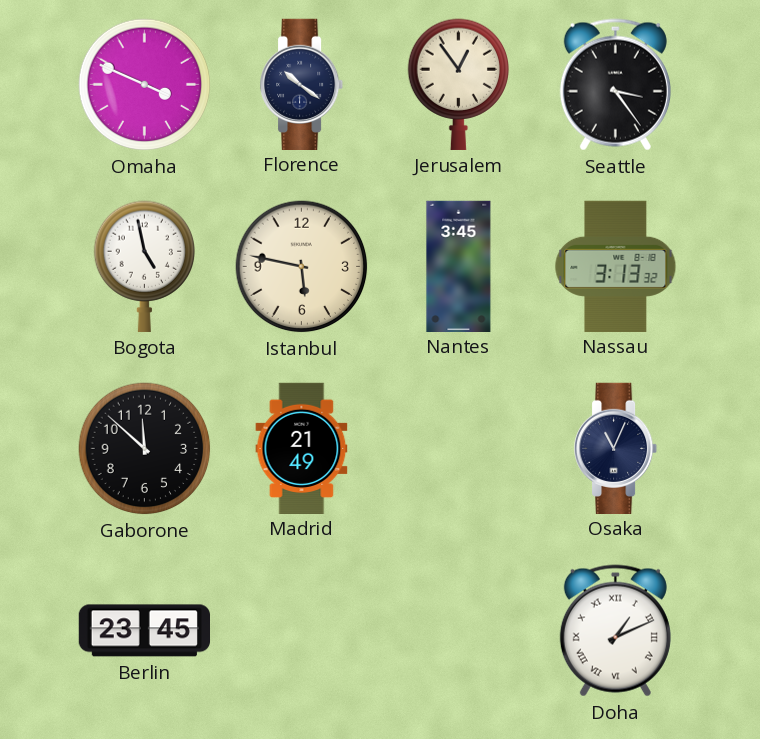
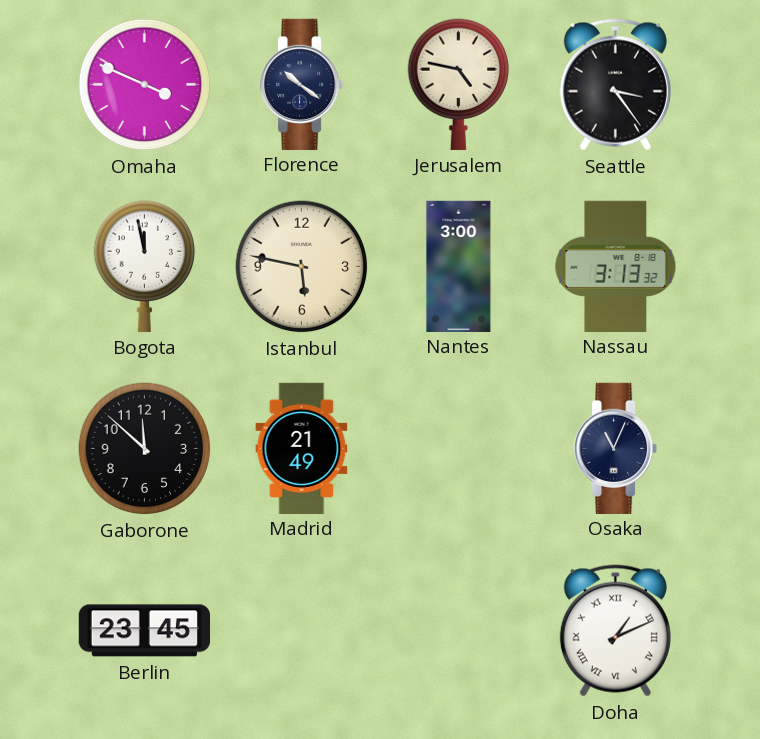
Jerusalem: 12:54 -> 4:47
Bogota: 4:58 -> 11:58
Nantes: 3:45 -> 3:00
